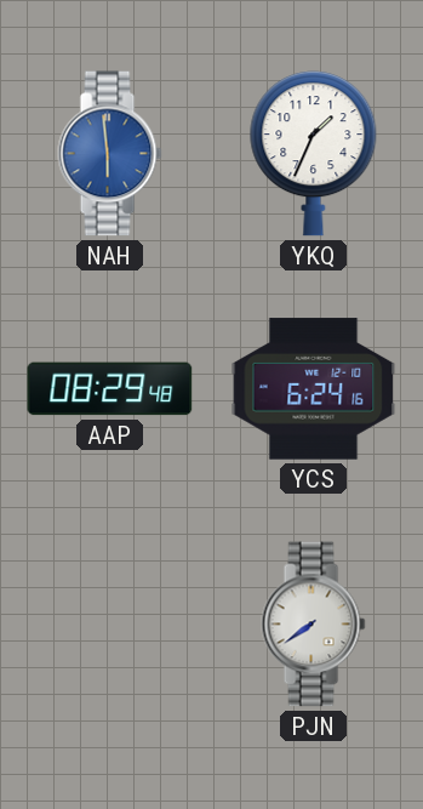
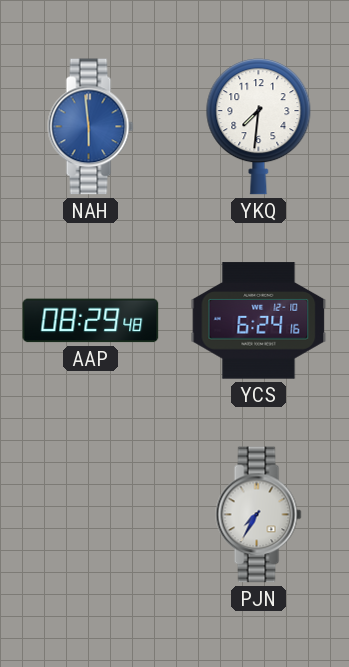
YKQ: 1:34 -> 7:31
PJN: 7:39 -> 7:35
